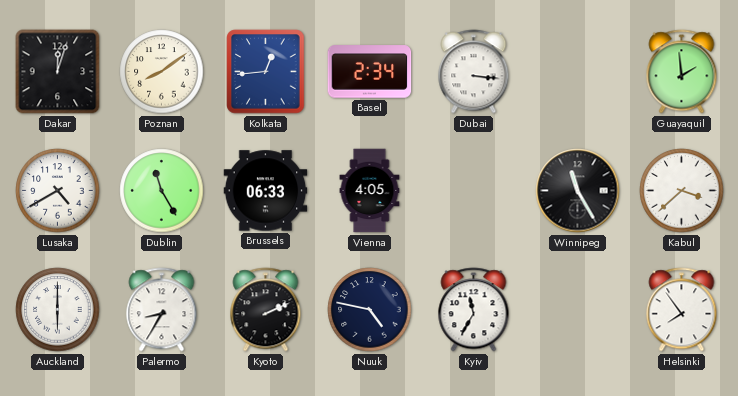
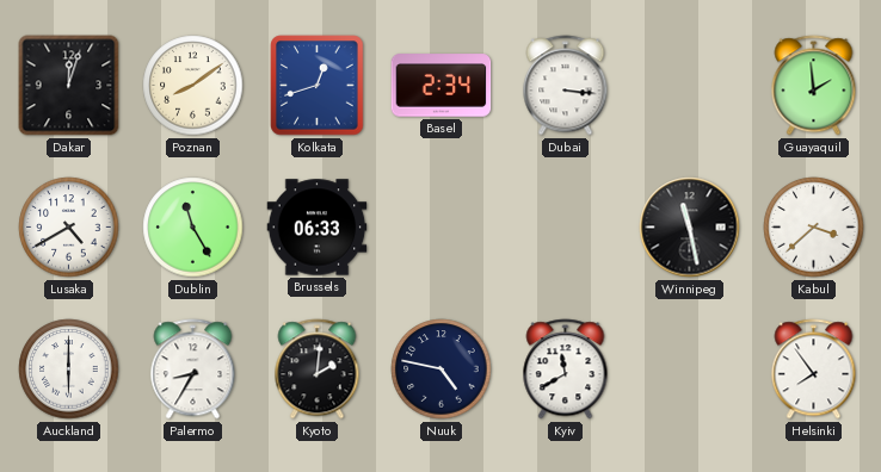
Kolkata: 12:44 -> 12:42
Vienna: 4:05 -> none
Winnipeg: 11:25 -> 11:28
Kyoto: 2:11 -> 2:01
Kyiv: 11:35 -> 11:40
